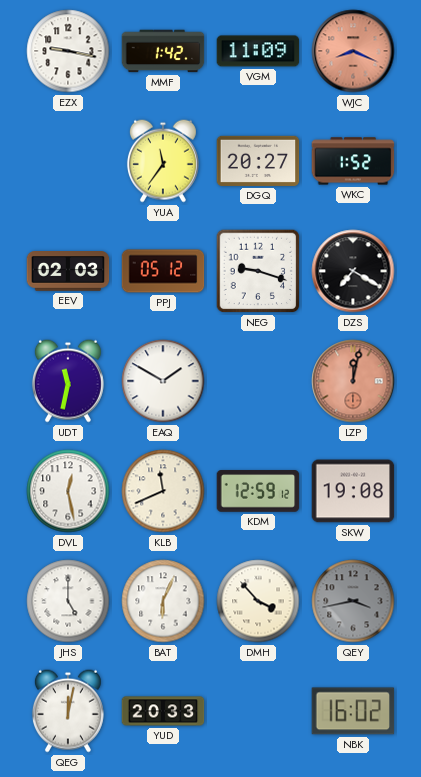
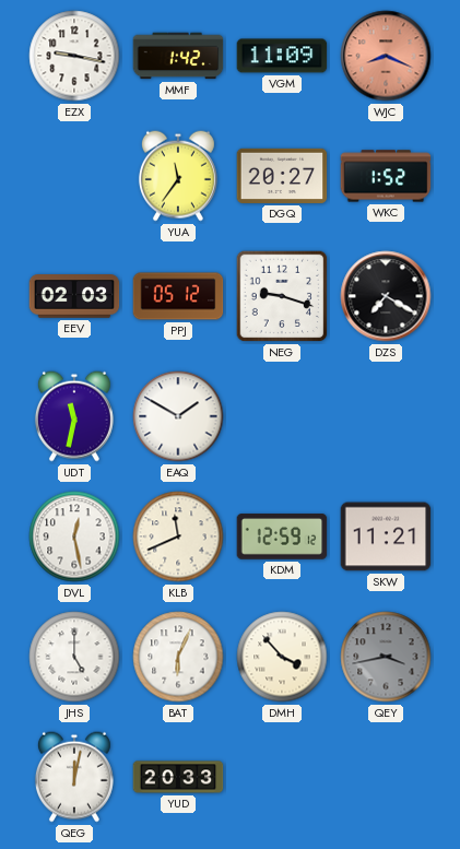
LZP: 12:02 -> none
SKW: 19:08 -> 11:21
NBK: 16:02 -> none
